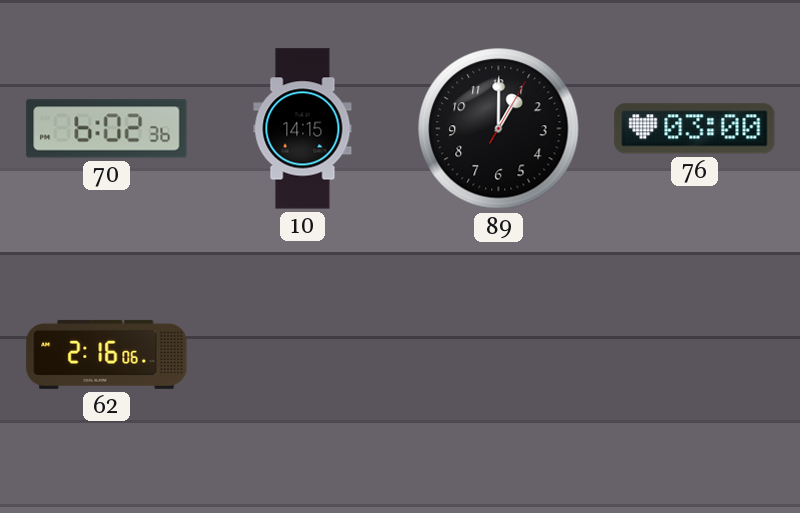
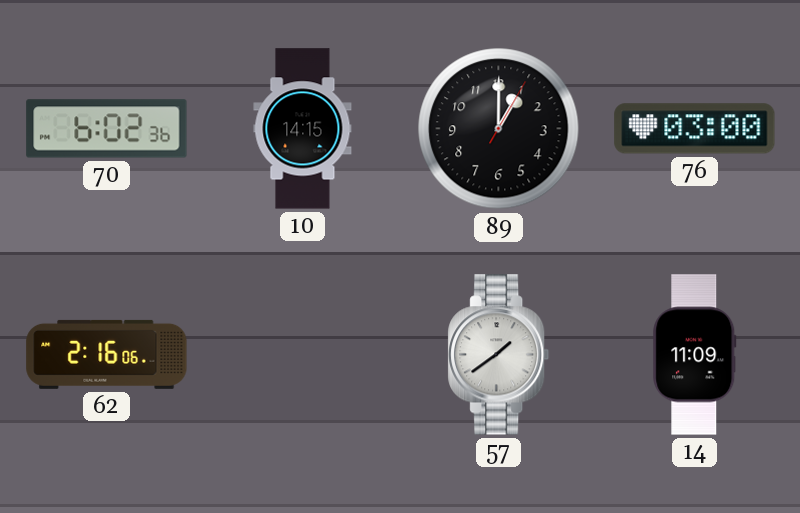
57: none -> 1:39
14: none -> 11:09
